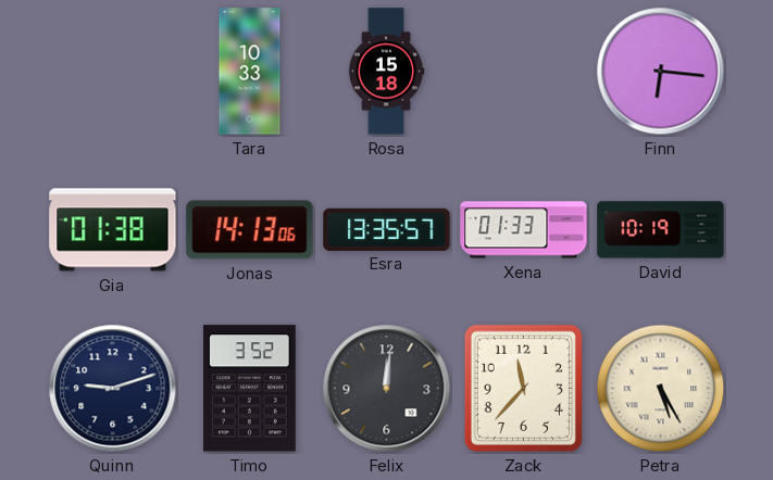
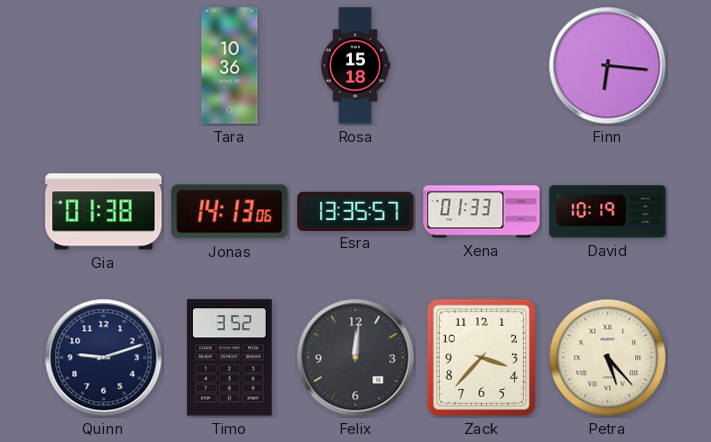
Tara: 10:33 -> 10:36
Zack: 11:37 -> 3:37
Petra: 5:25 -> 5:23
